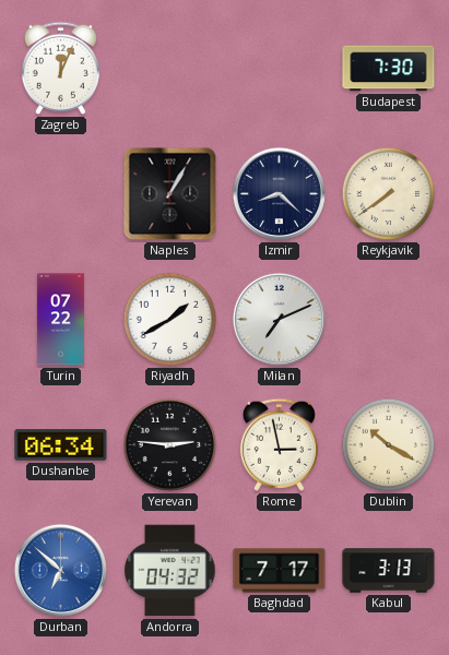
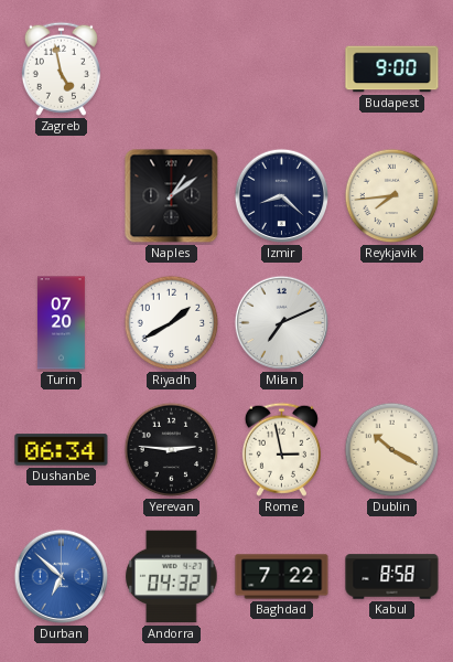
Zagreb: 12:04 -> 4:58
Budapest: 7:30 -> 9:00
Naples: 1:05 -> 1:09
Reykjavik: 7:39 -> 7:44
Turin: 07:22 -> 07:20
Baghdad: 7:17 -> 7:22
Kabul: 3:13 -> 8:58
